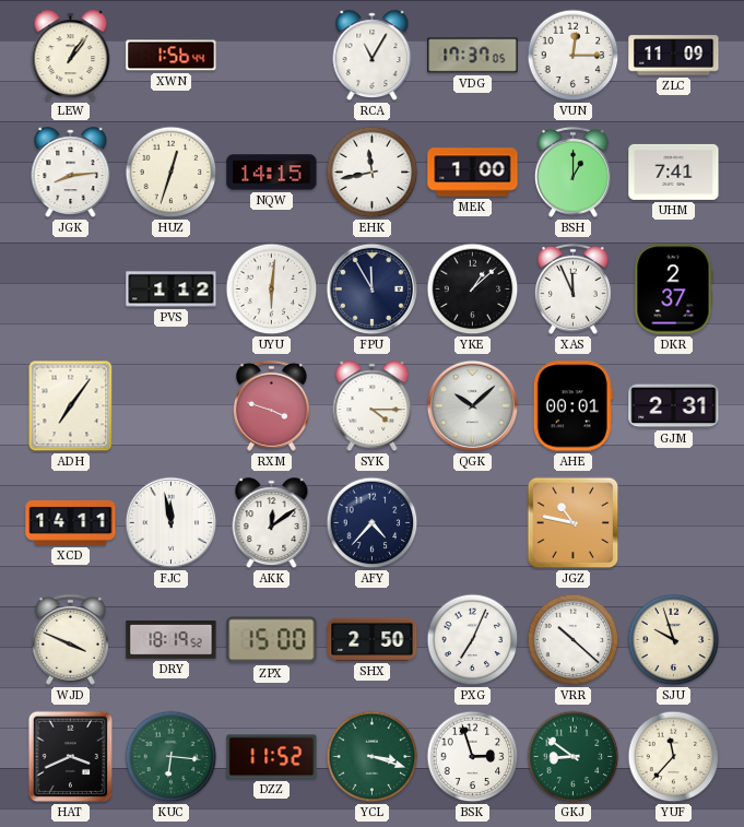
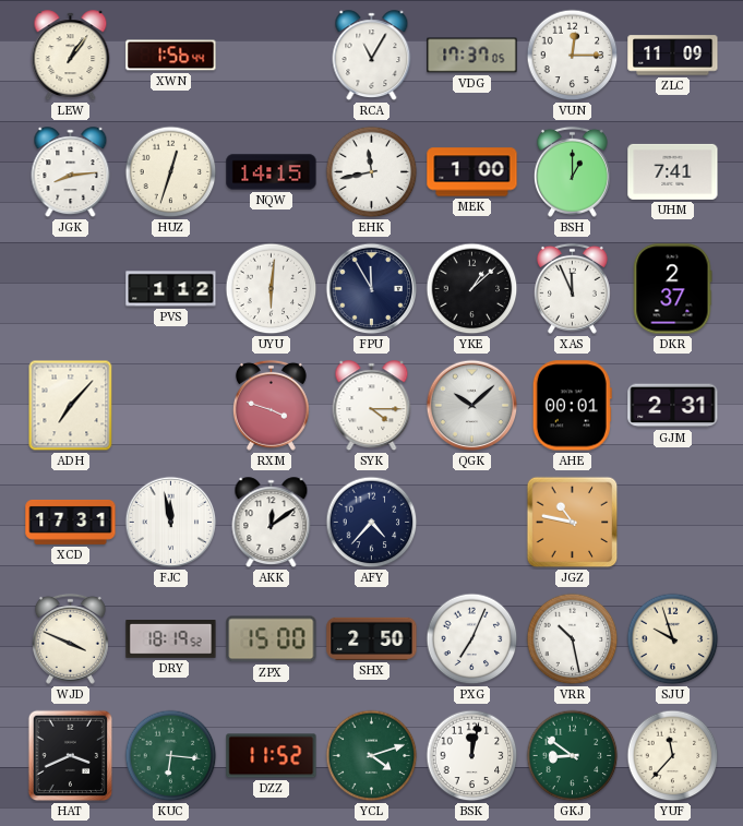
ADH: 7:06 -> 7:07
XCD: 14:11 -> 17:31
VRR: 10:22 -> 10:28
YCL: 3:18 -> 4:12
BSK: 2:57 -> 12:02
